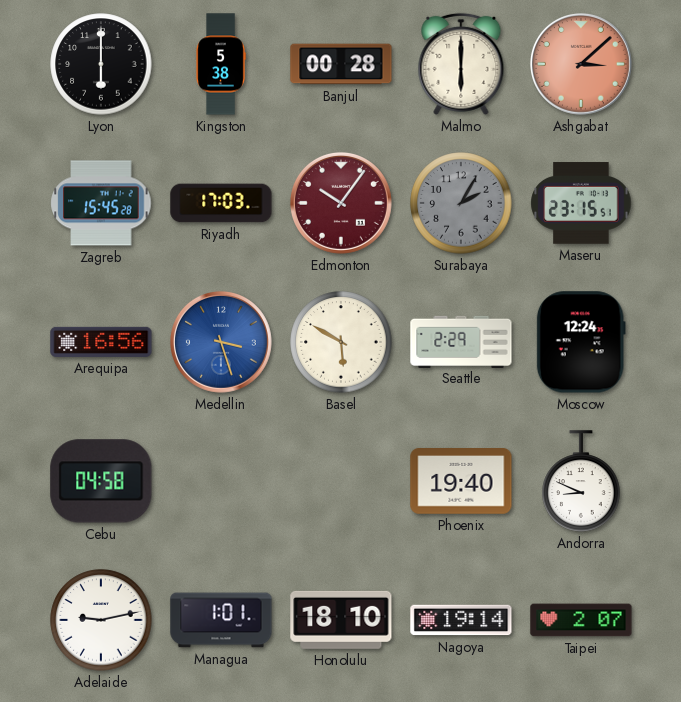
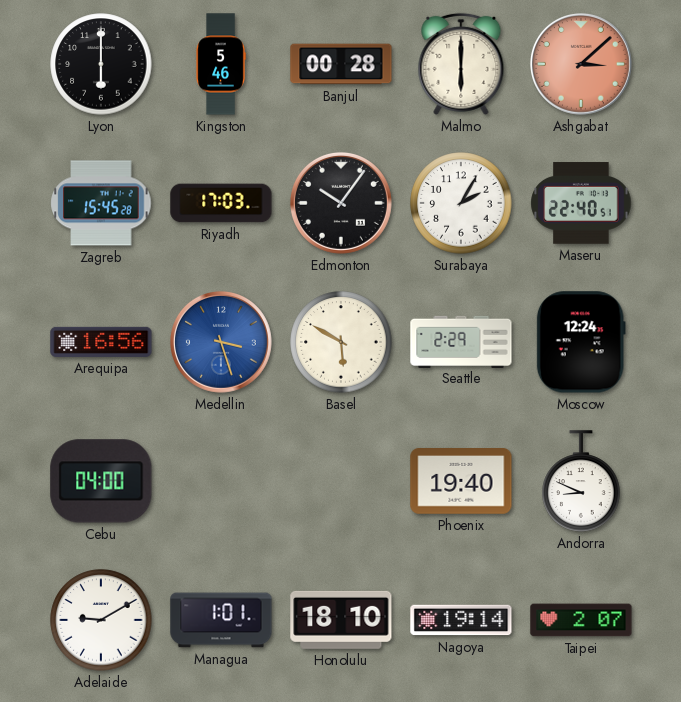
Kingston: 5:38 -> 5:46
Edmonton dial: burgundy -> black
Surabaya dial: grey -> white
Maseru: 23:15 -> 22:40
Cebu: 04:58 -> 04:00
Adelaide: 9:13 -> 9:10
